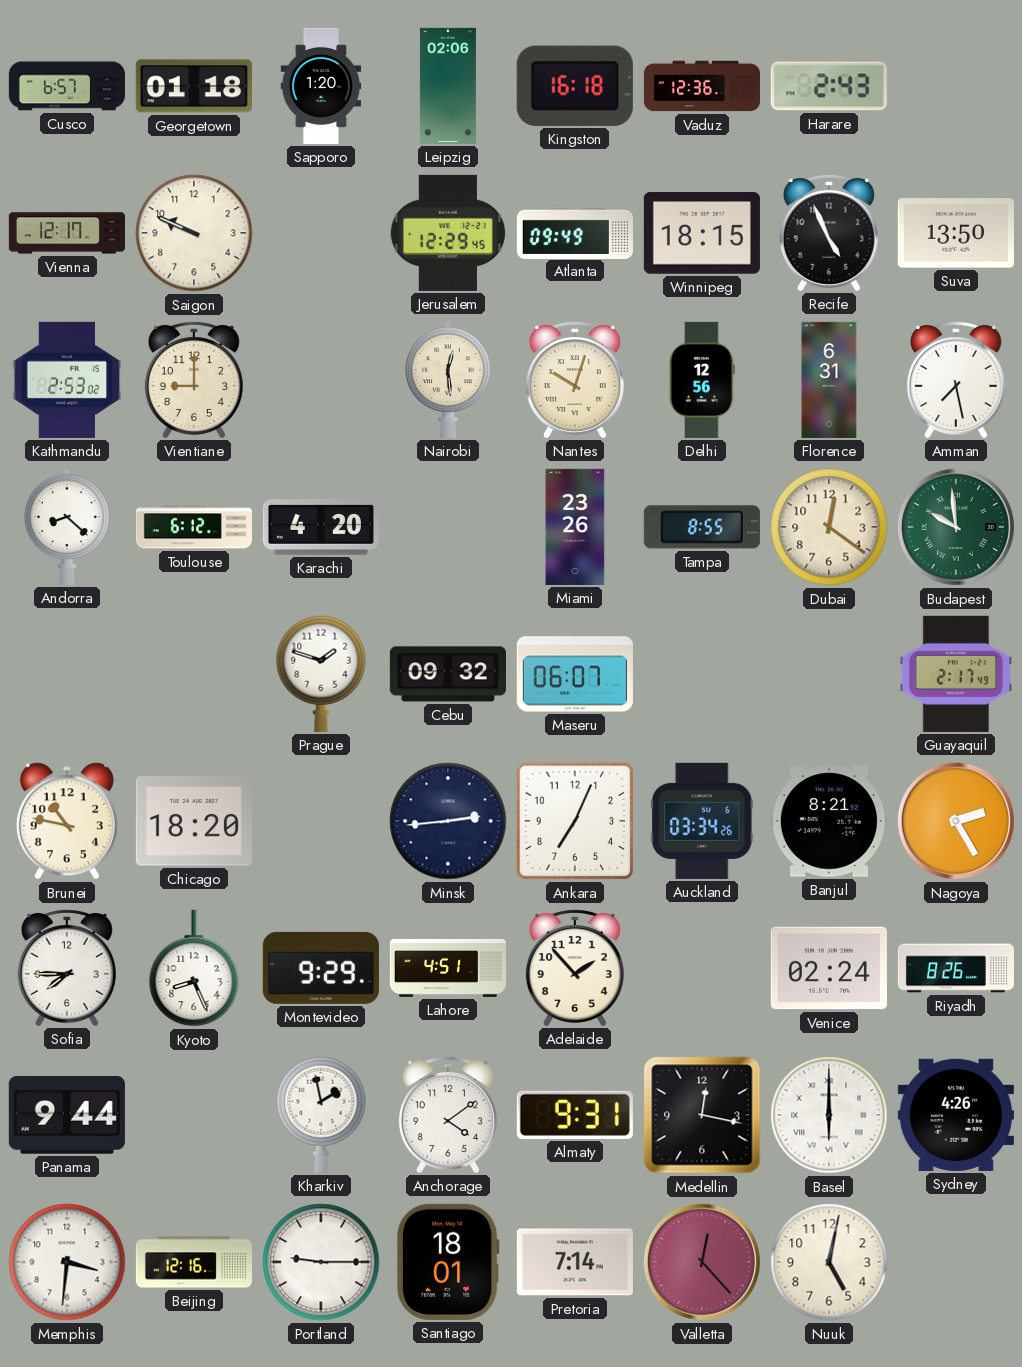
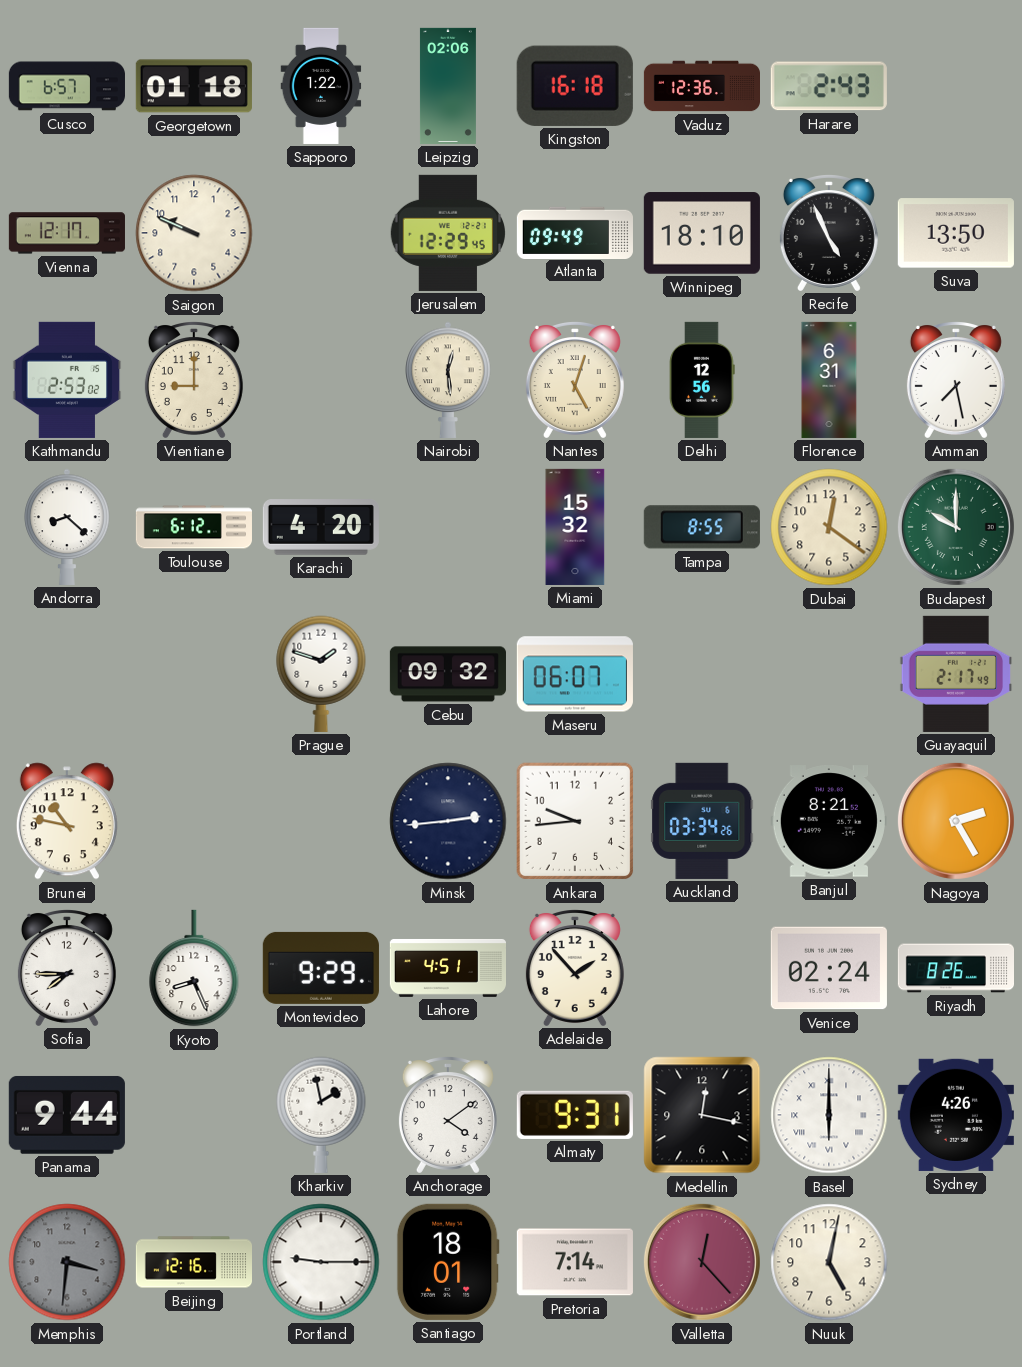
Sapporo: 1:20 -> 1:22
Winnipeg: 18:15 -> 18:10
Nantes: 10:03 -> 5:03
Miami: 23:26 -> 15:32
Budapest: 9:59 -> 10:00
Chicago: 18:20 -> none
Ankara: 7:04 -> 9:44
Memphis dial: white -> grey
